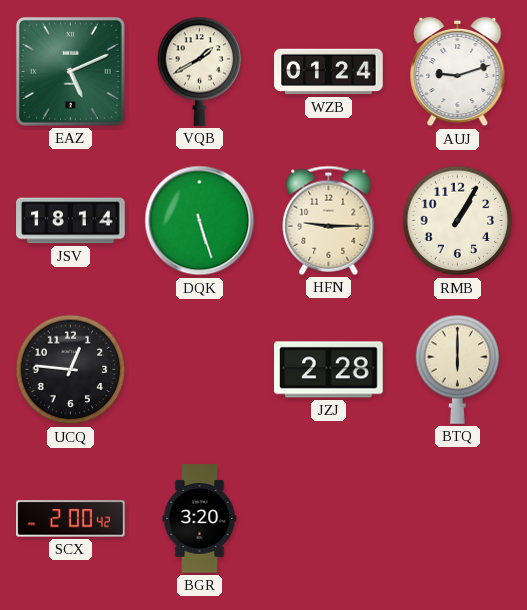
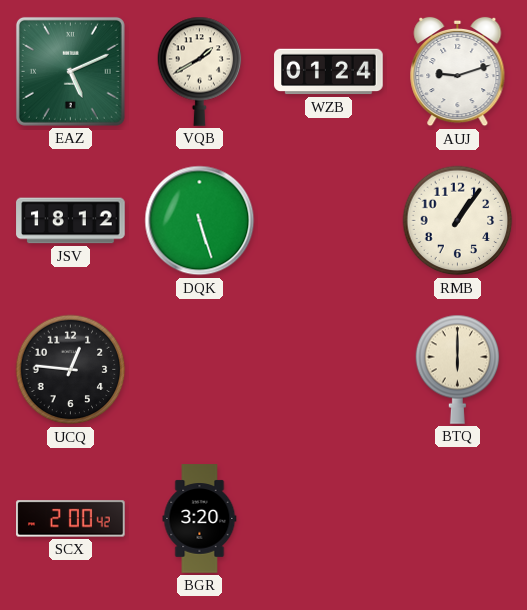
JSV: 18:14 -> 18:12
HFN: 9:15 -> none
RMB: 1:05 -> 1:06
JZJ: 2:28 -> none
